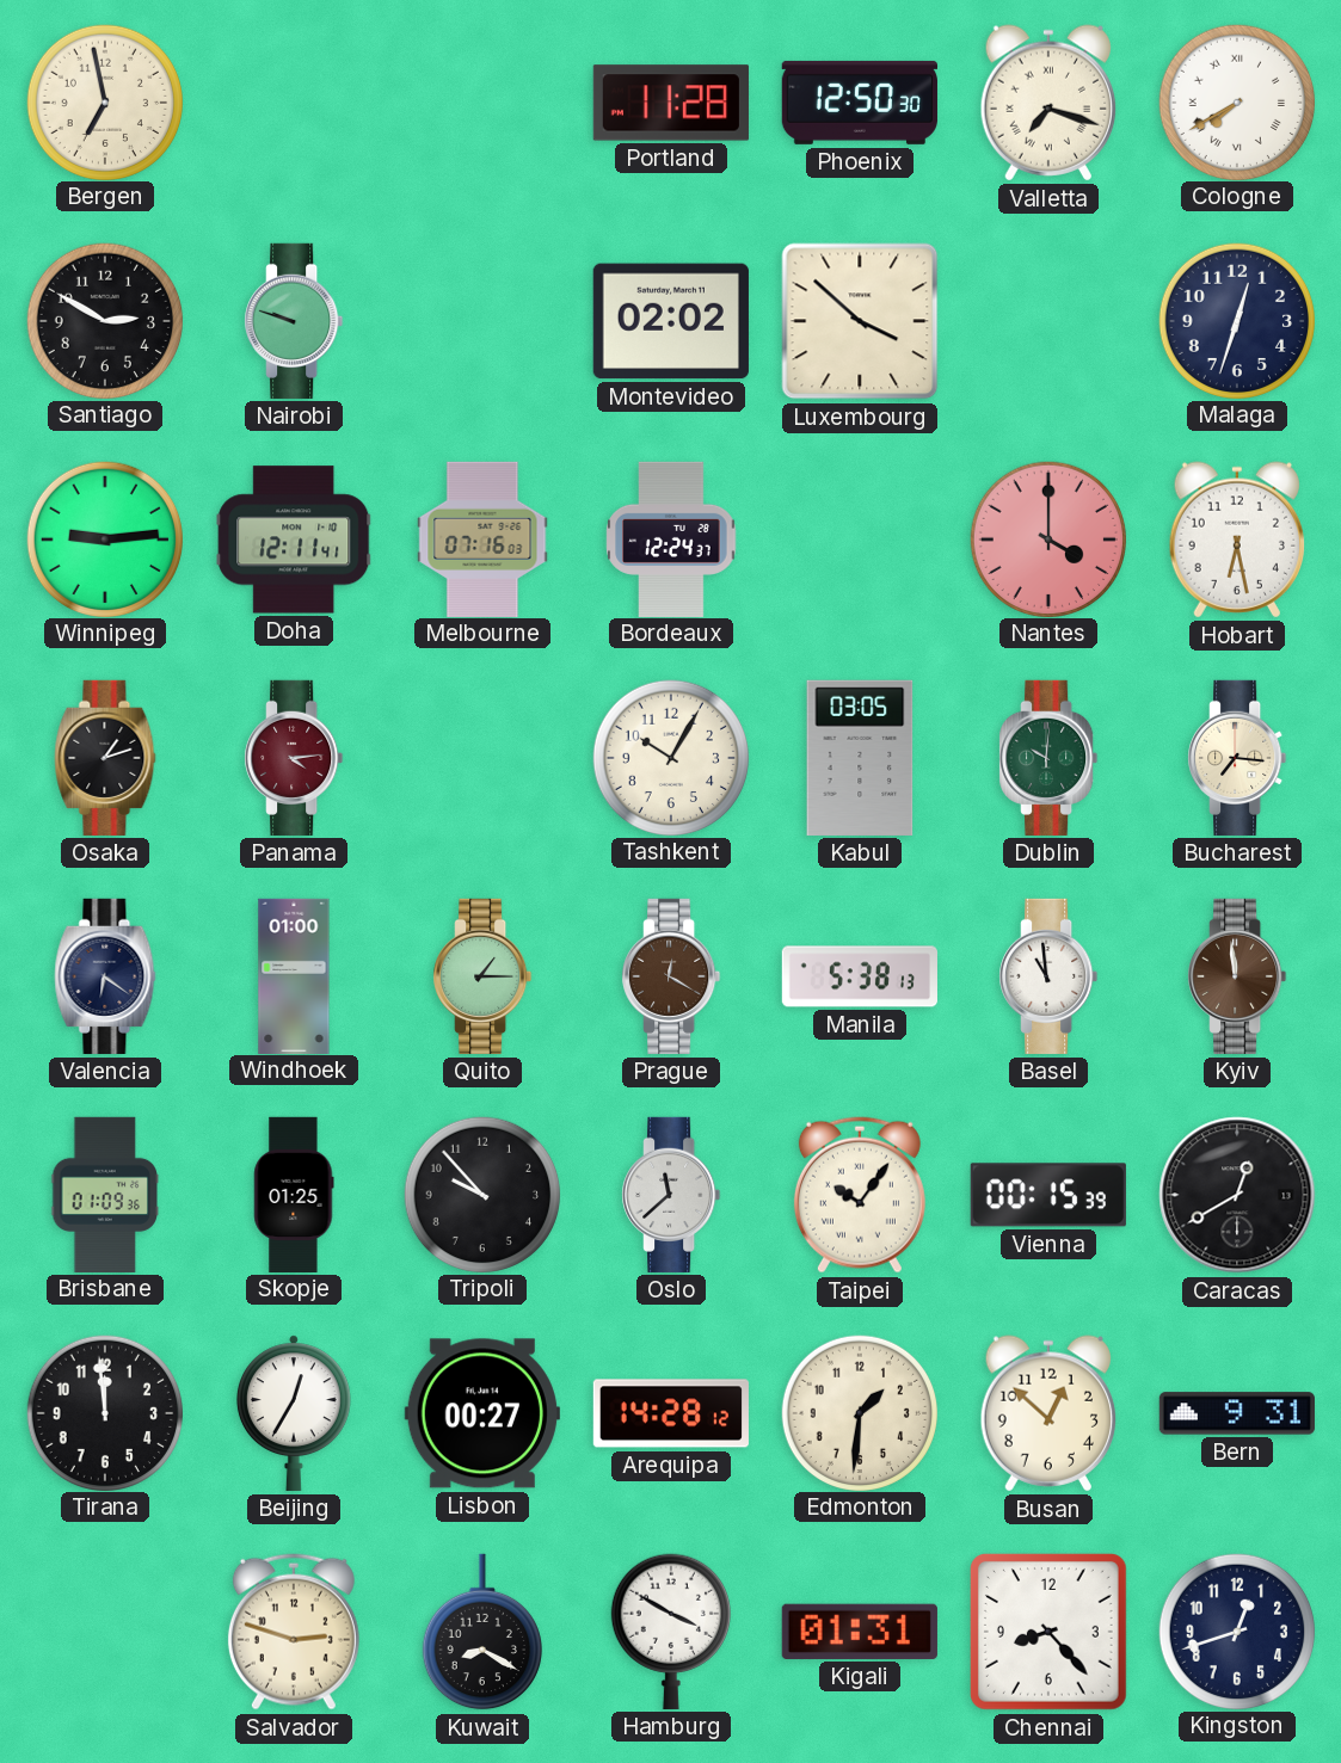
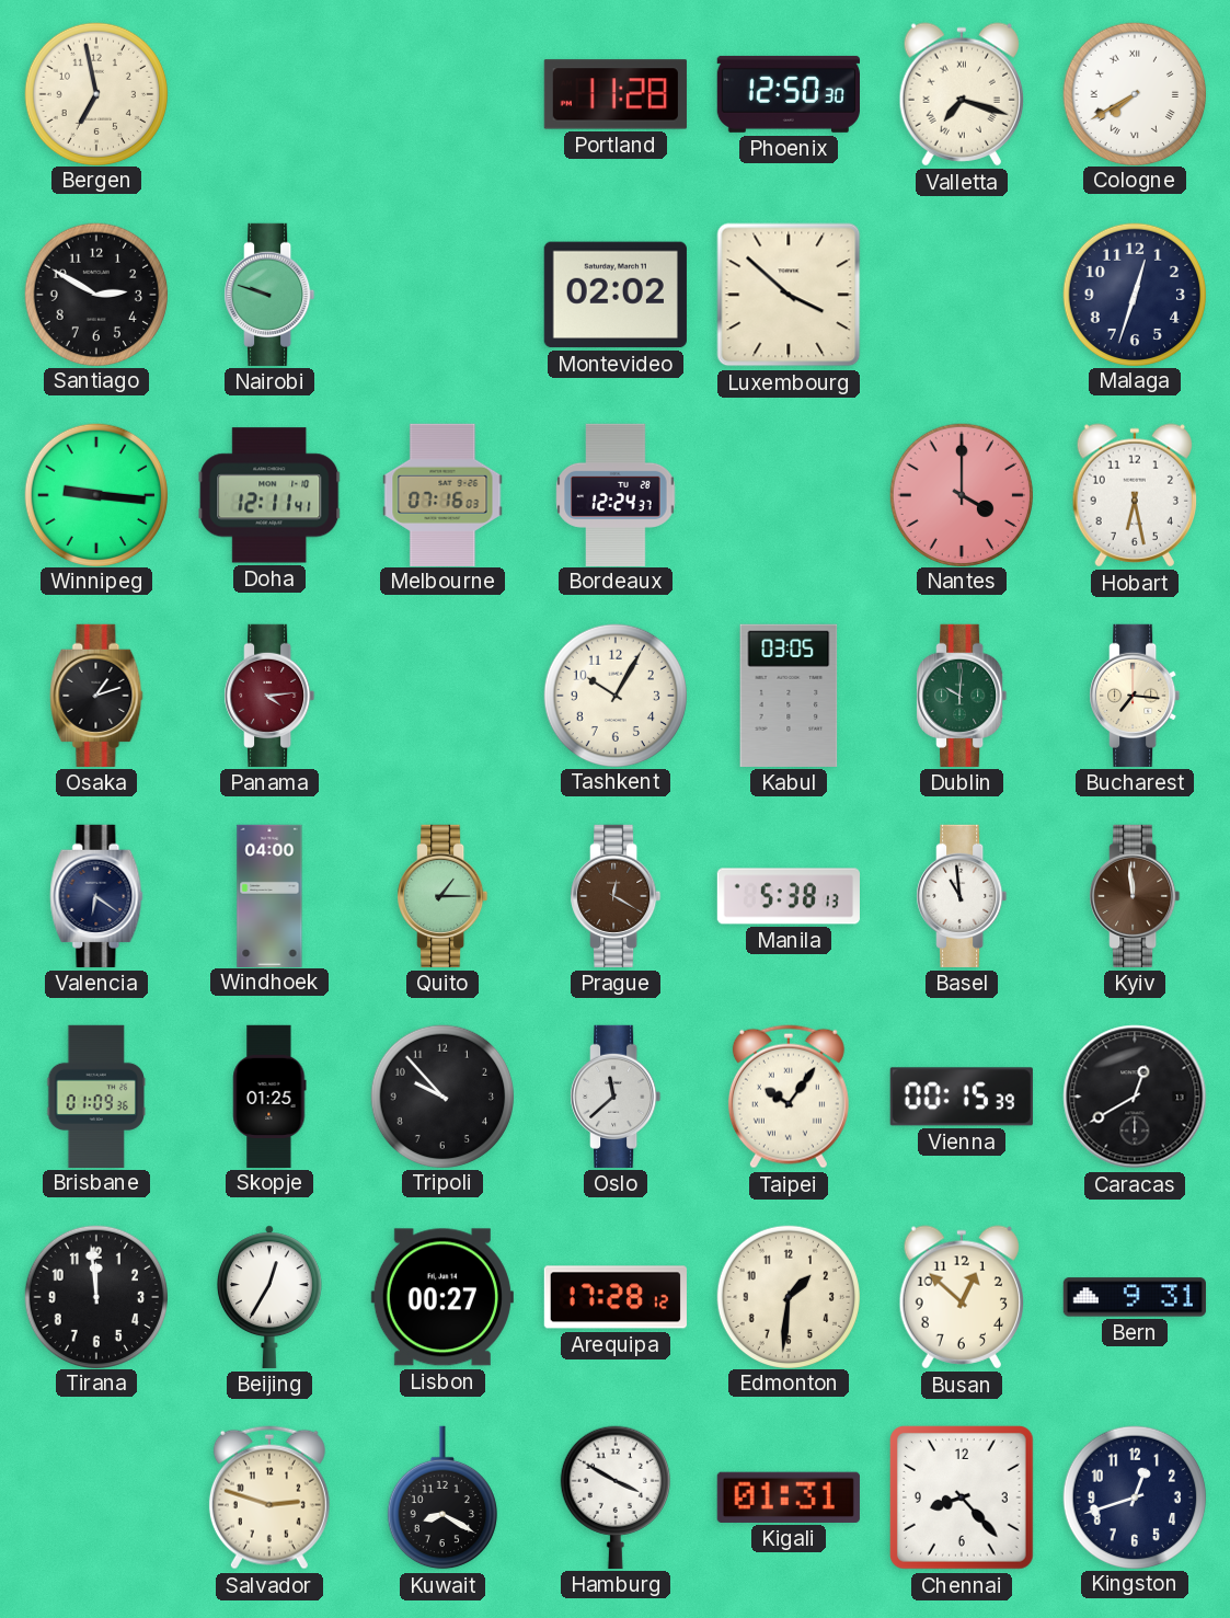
Winnipeg: 9:14 -> 9:16
Windhoek: 01:00 -> 04:00
Arequipa: 14:28 -> 17:28
